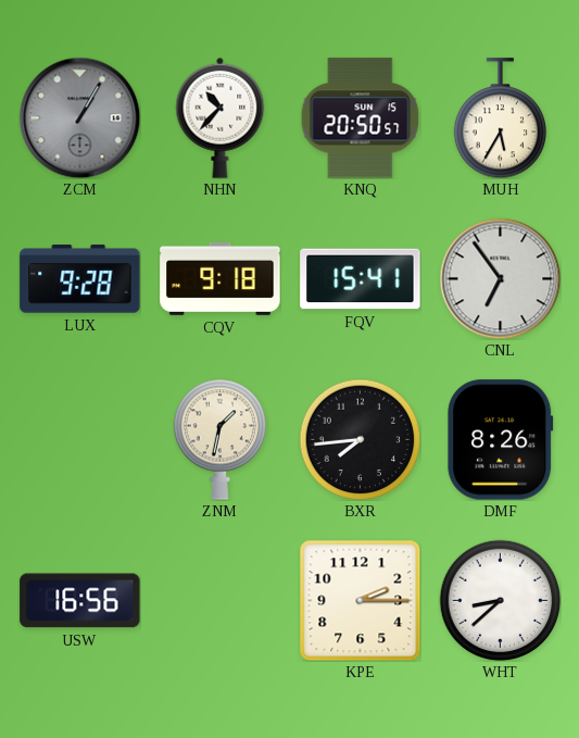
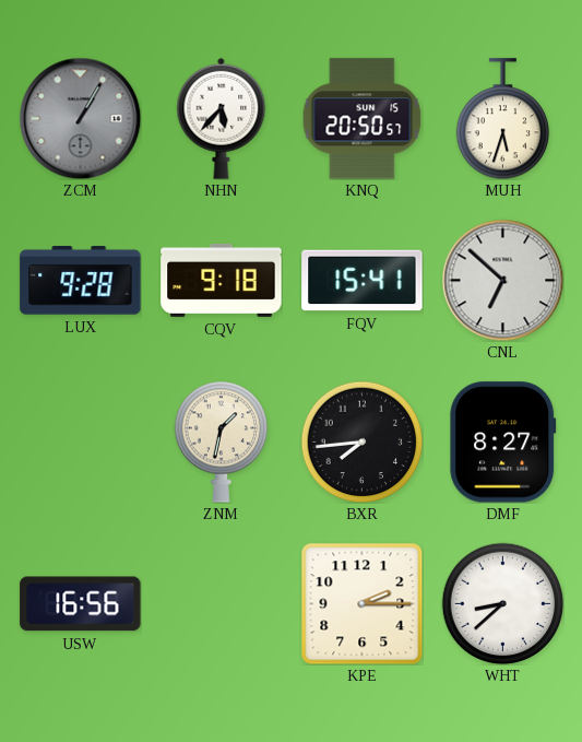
NHN: 10:37 -> 5:37
MUH: 5:35 -> 5:33
CNL: 6:54 -> 6:52
DMF: 8:26 -> 8:27
